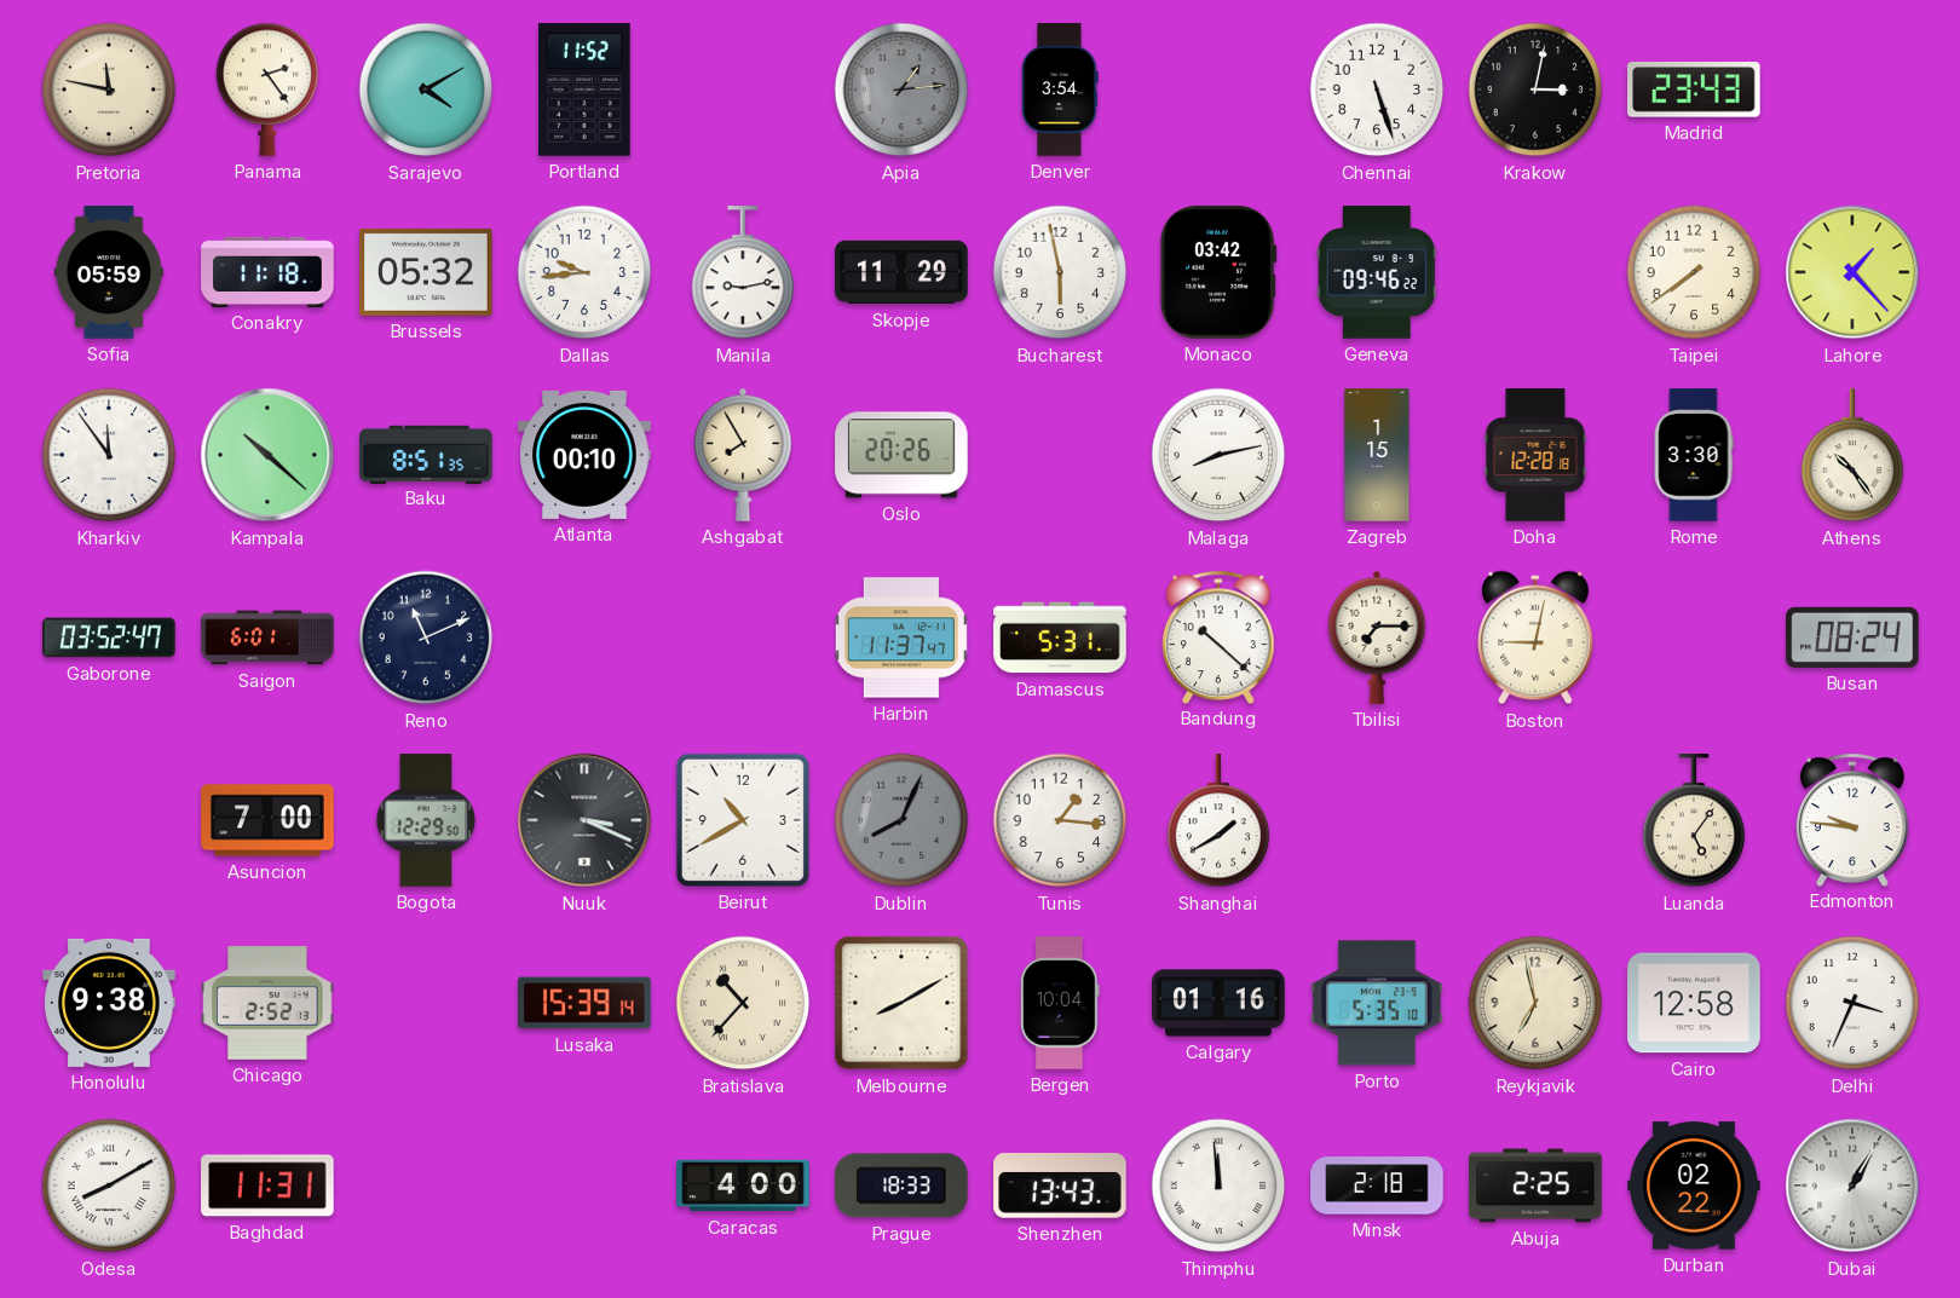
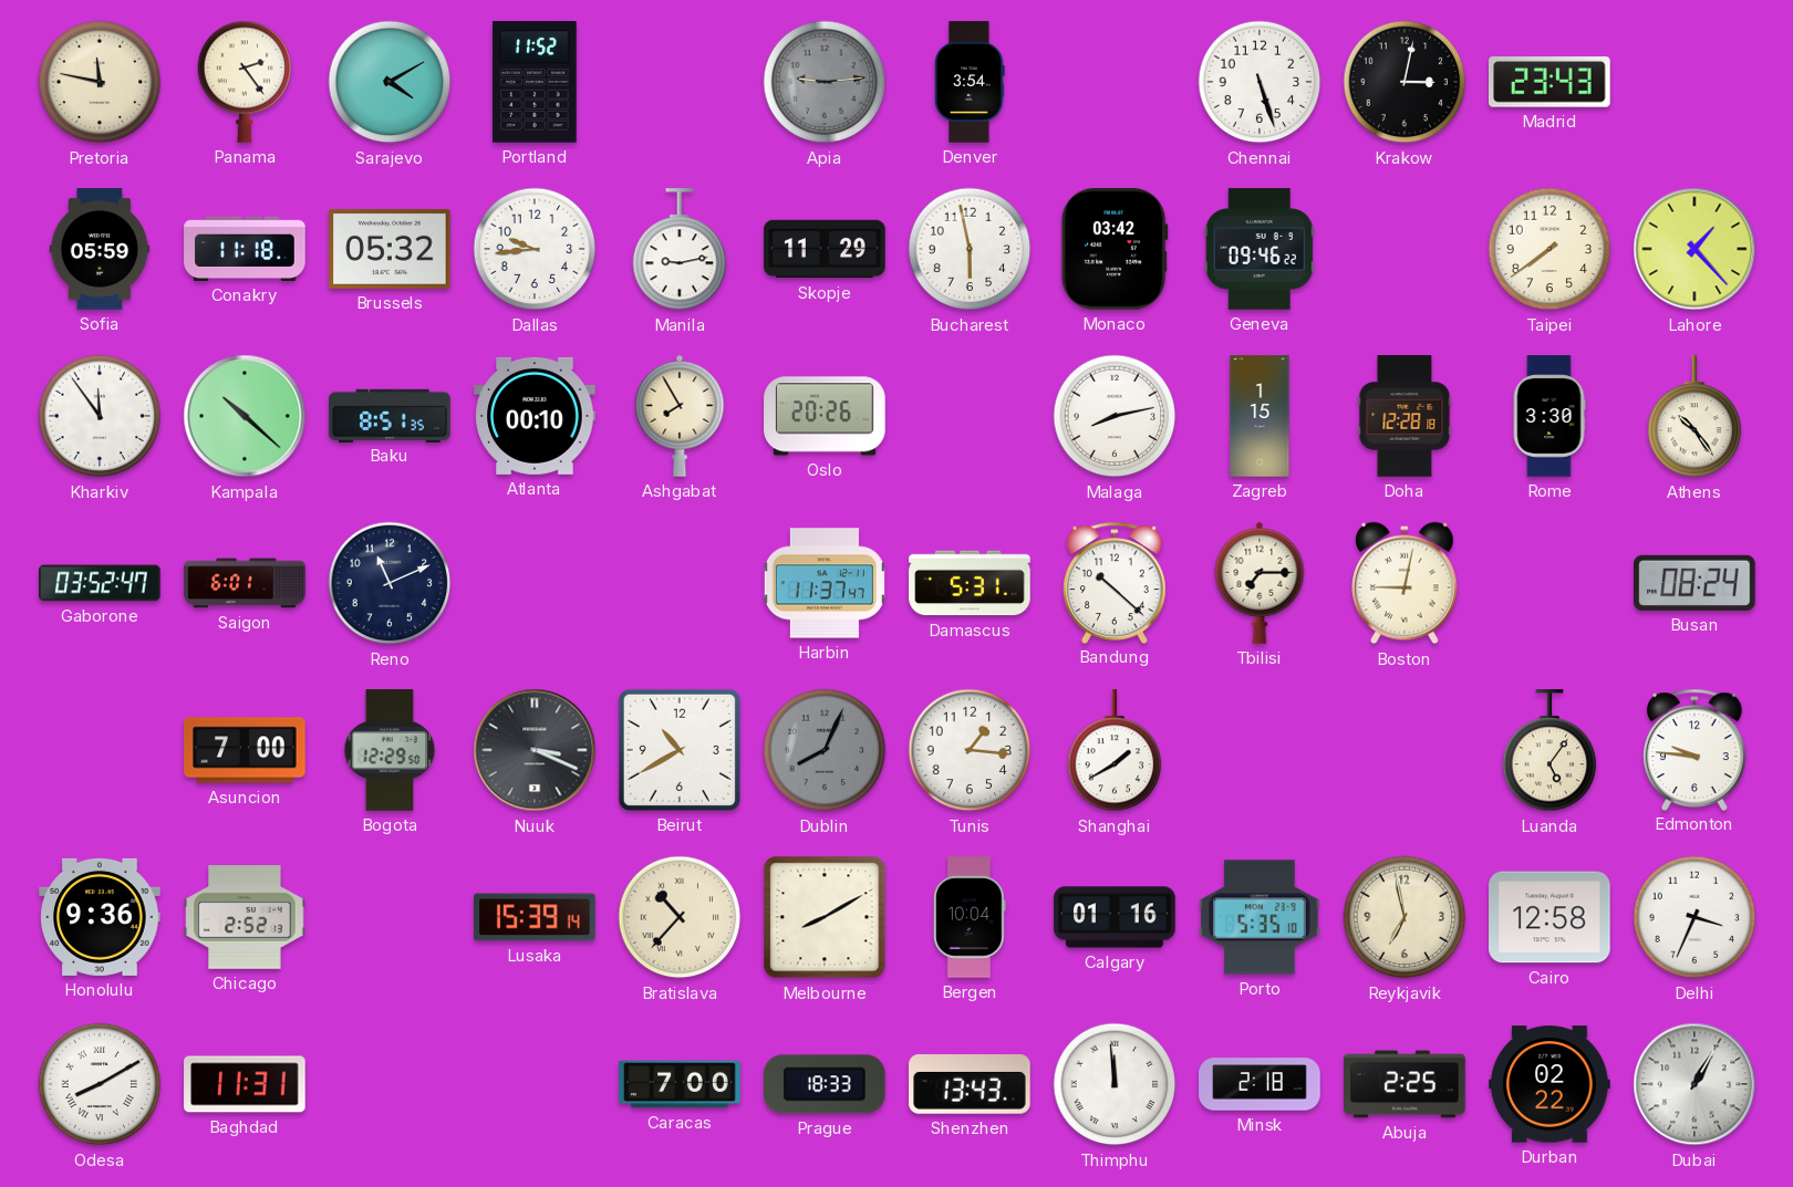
Apia: 1:14 -> 9:14
Honolulu: 9:38 -> 9:36
Caracas: 4:00 -> 7:00
